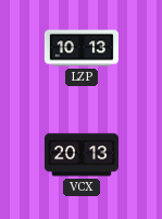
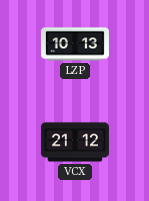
VCX: 20:13 -> 21:12
